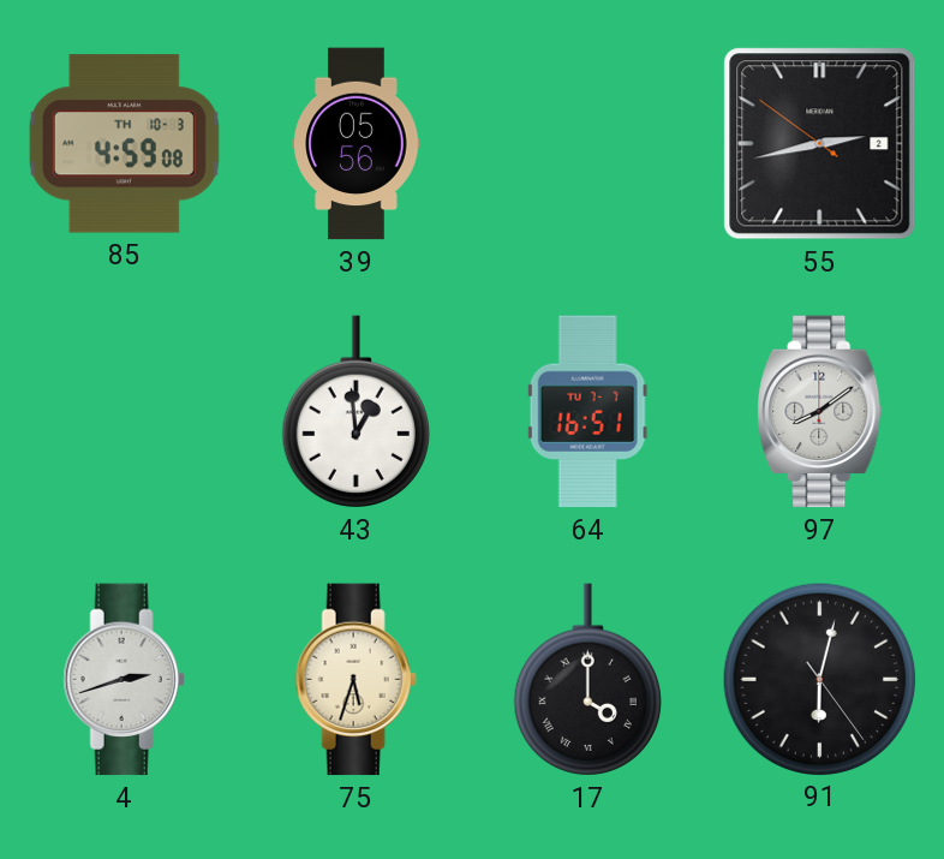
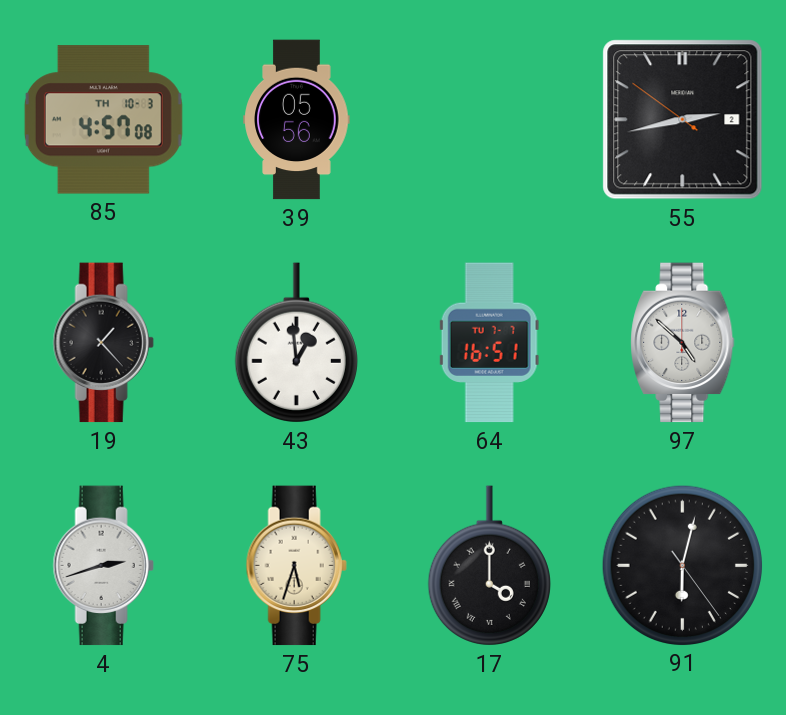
85: 4:59 -> 4:57
19: none -> 1:23
97: 8:09 -> 4:52
